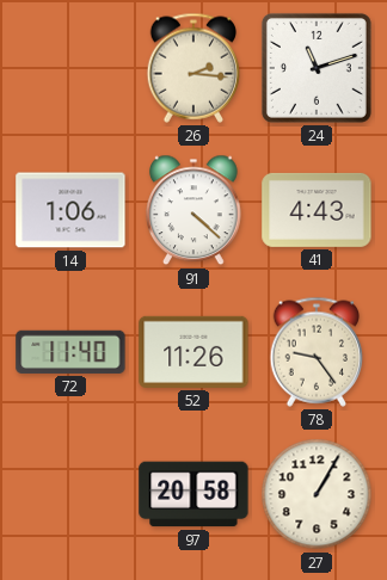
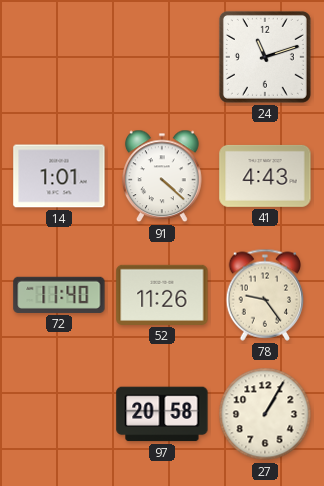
26: 2:16 -> none
14: 1:06 -> 1:01
